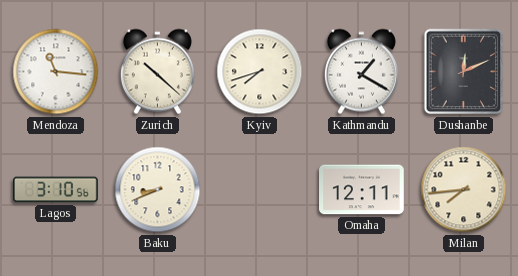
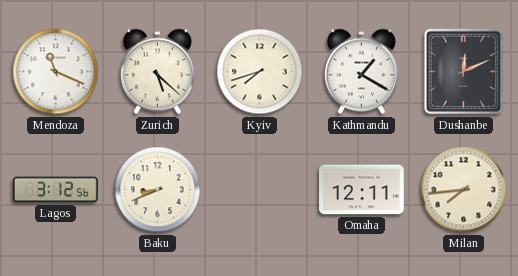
Mendoza: 11:16 -> 11:19
Zurich: 10:22 -> 5:22
Lagos: 3:10 -> 3:12
